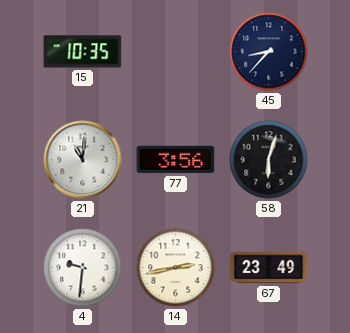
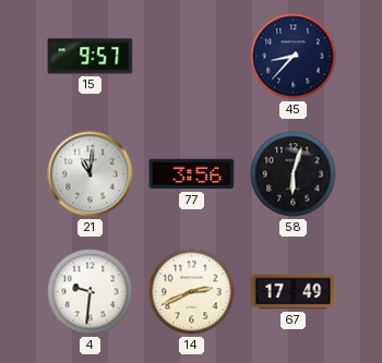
15: 10:35 -> 9:57
14: 2:43 -> 2:41
67: 23:49 -> 17:49
